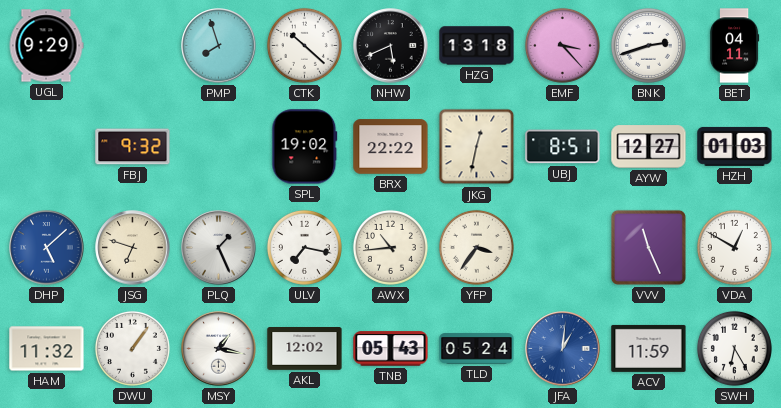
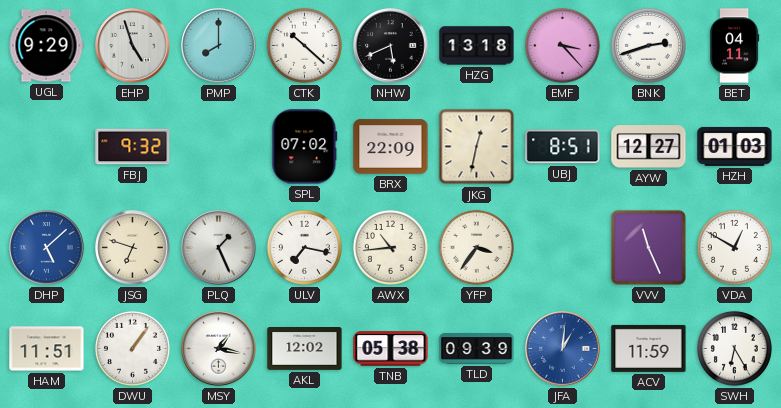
EHP: none -> 4:57
PMP: 7:57 -> 8:00
SPL: 19:02 -> 07:02
BRX: 22:22 -> 22:09
HAM: 11:32 -> 11:51
TNB: 05:43 -> 05:38
TLD: 05:24 -> 09:39
